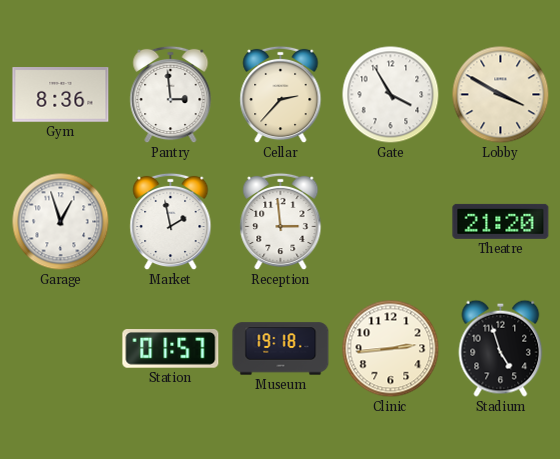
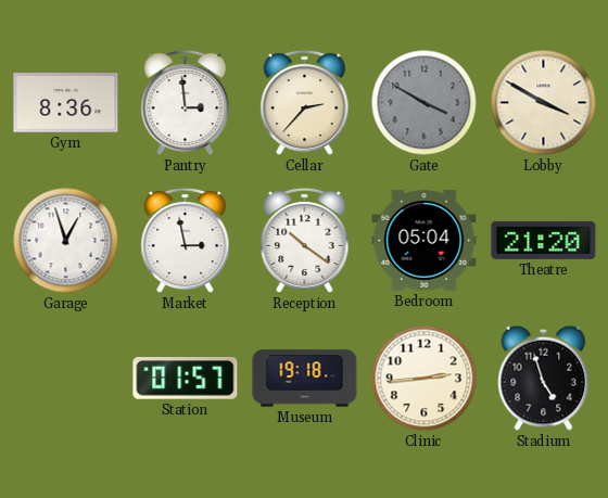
Gate: 3:55 -> 3:50
Gate dial: white -> grey
Market: 1:58 -> 2:58
Reception: 2:59 -> 10:21
Bedroom: none -> 05:04
